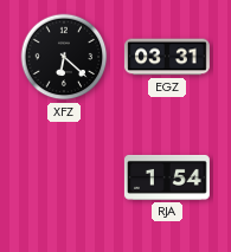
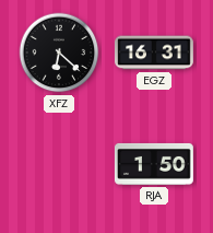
EGZ: 03:31 -> 16:31
RJA: 1:54 -> 1:50
